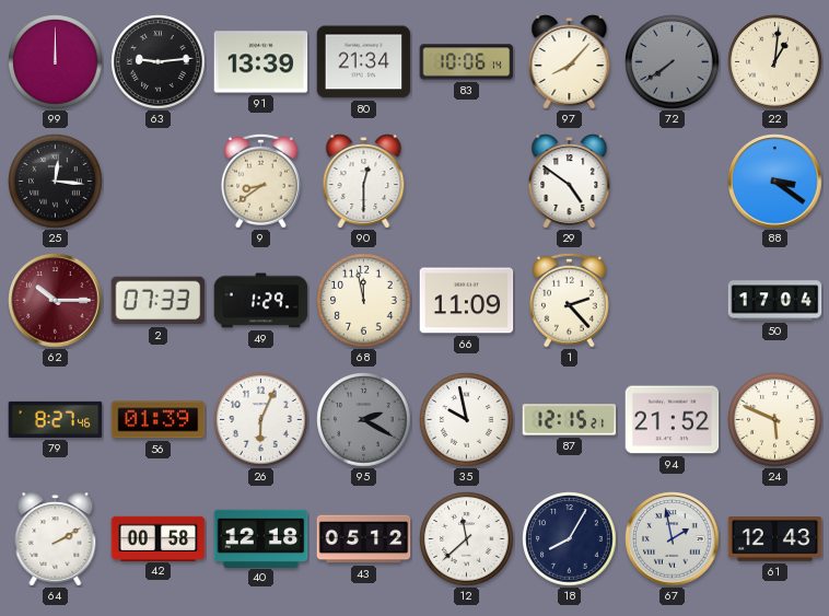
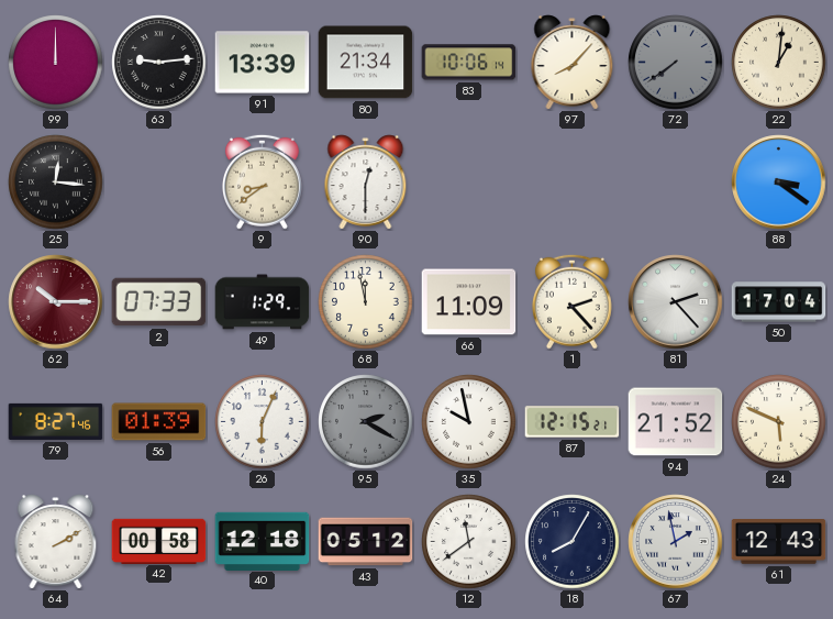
29: 4:51 -> none
81: none -> 2:23
12: 11:38 -> 11:39
